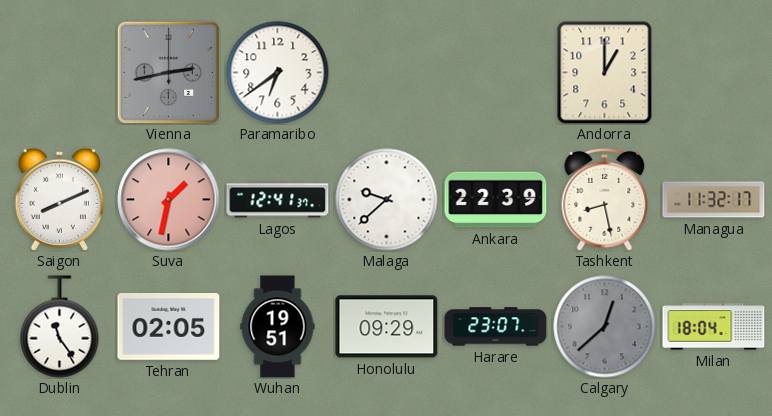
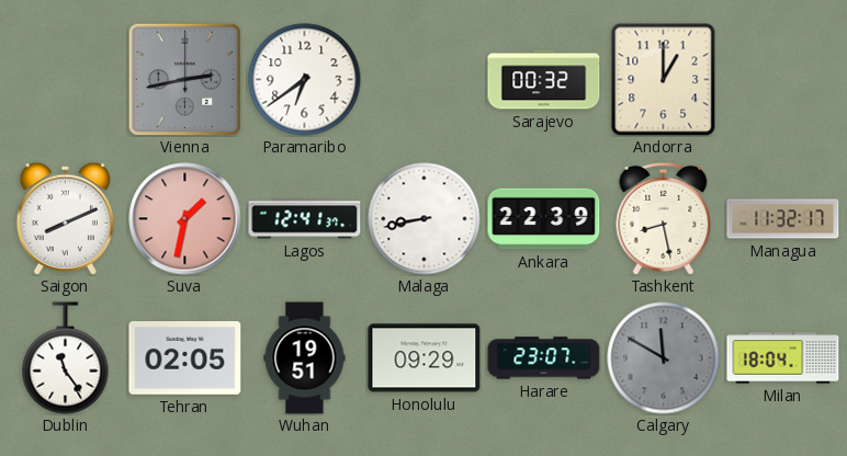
Sarajevo: none -> 00:32
Malaga: 9:38 -> 8:43
Calgary: 12:38 -> 11:50
